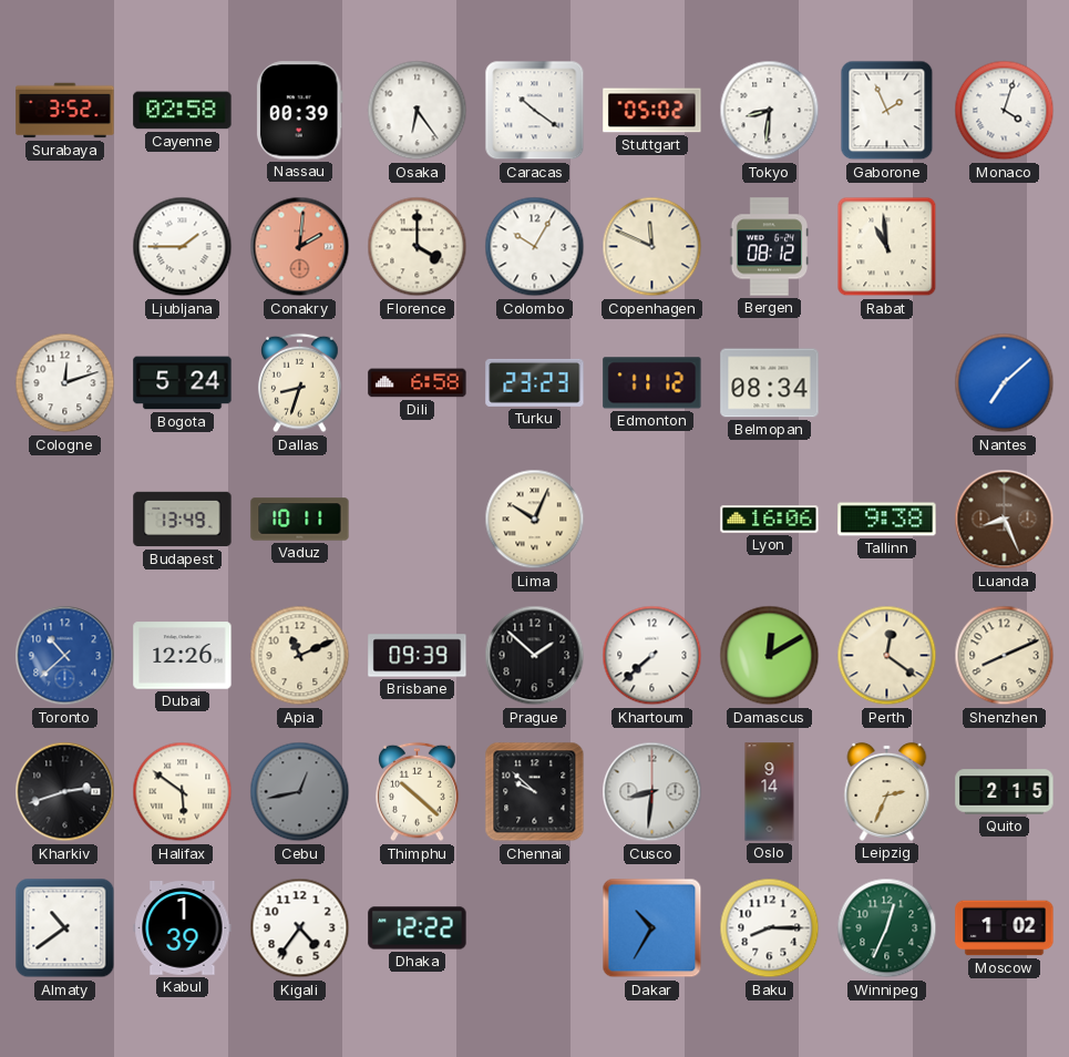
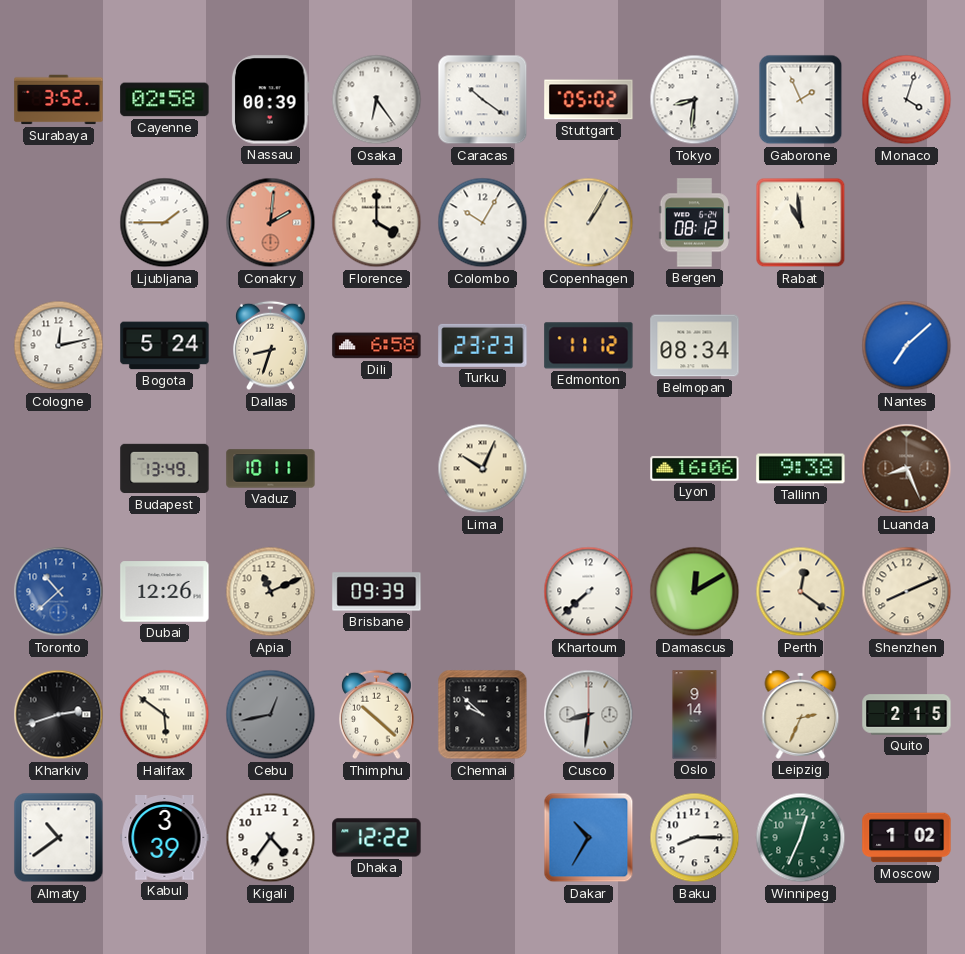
Copenhagen: 11:49 -> 1:05
Cologne: 12:12 -> 12:13
Prague: 1:52 -> none
Kabul: 1:39 -> 3:39
